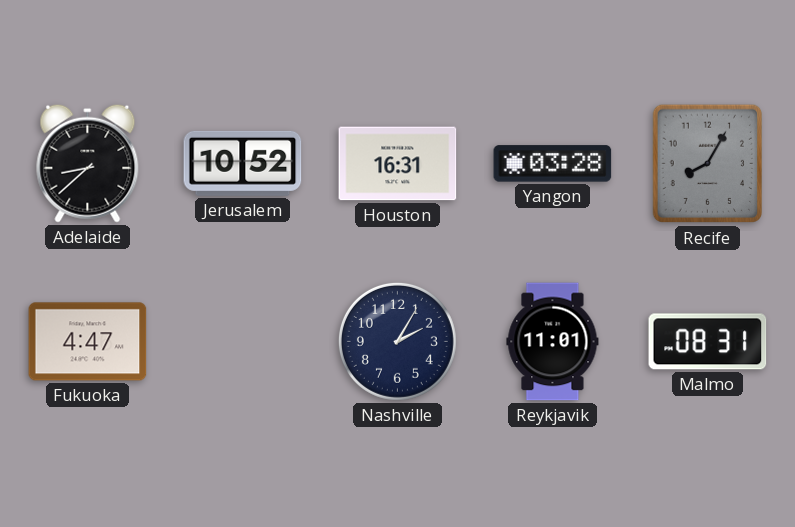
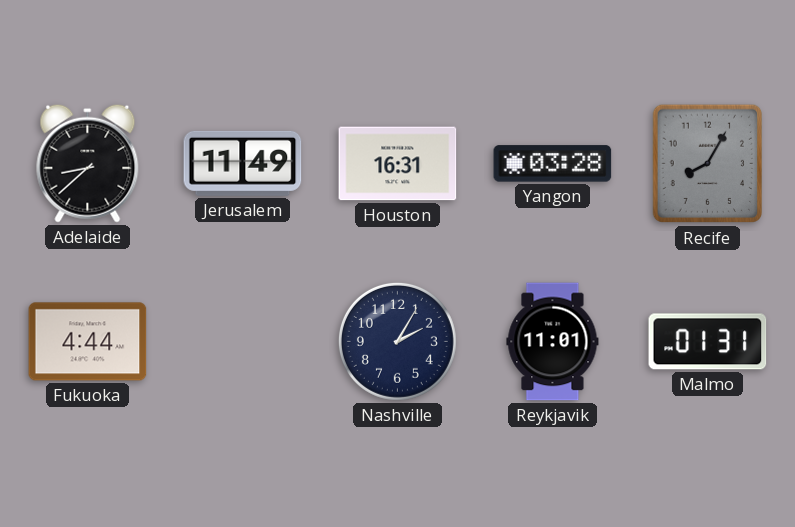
Jerusalem: 10:52 -> 11:49
Fukuoka: 4:47 -> 4:44
Malmo: 08:31 -> 01:31
